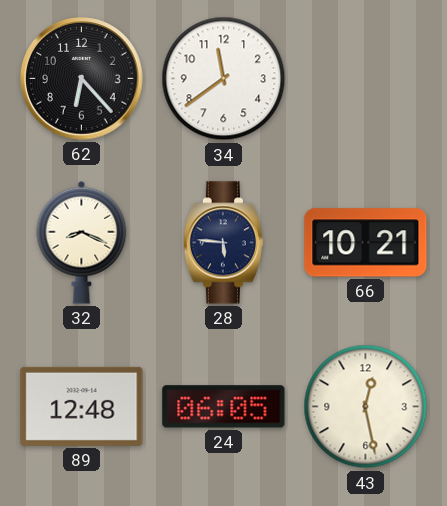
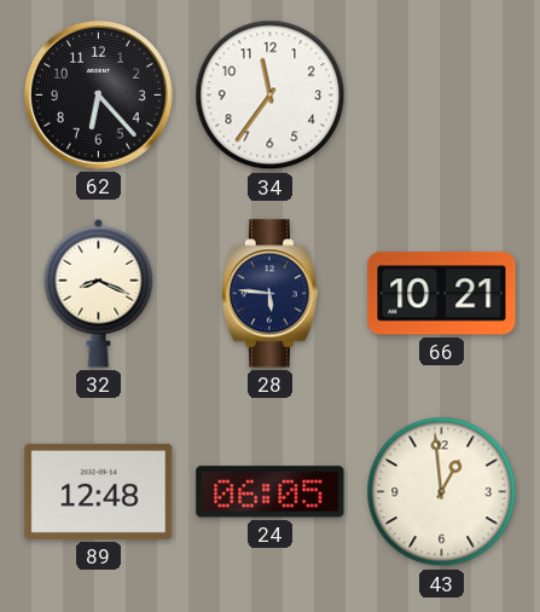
34: 11:39 -> 11:36
43: 12:28 -> 12:59
